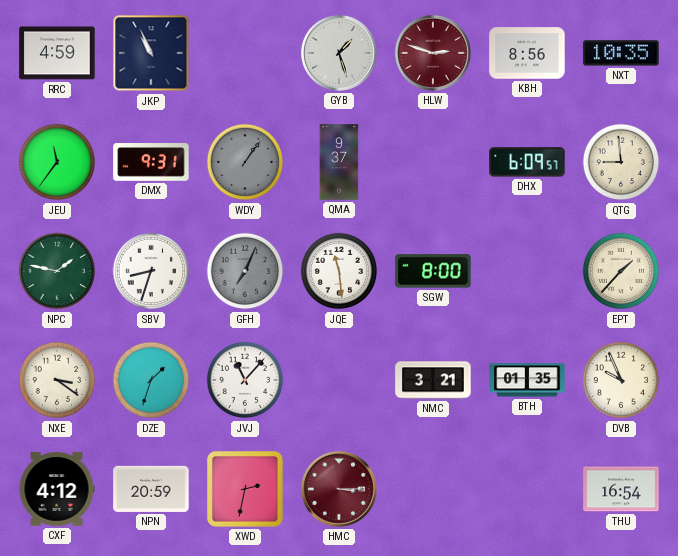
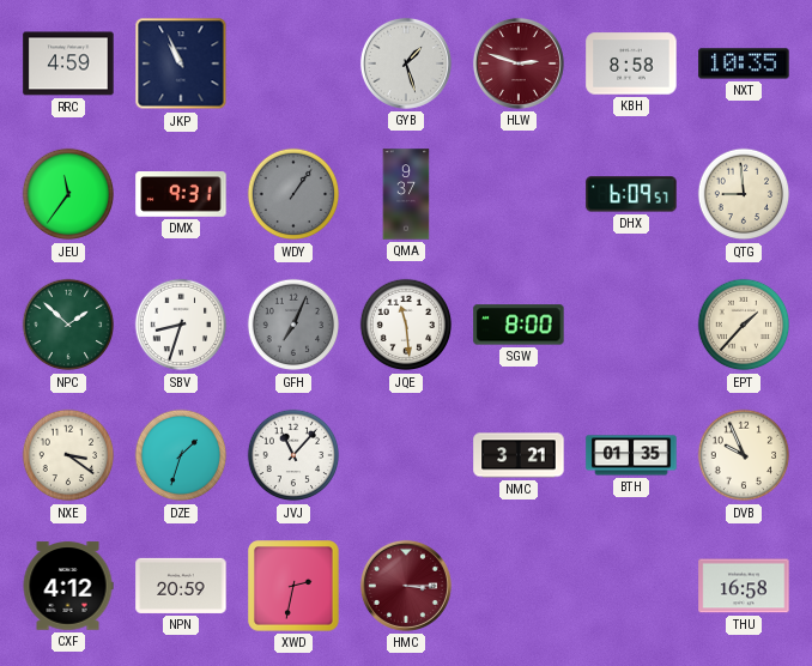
KBH: 8:56 -> 8:58
NPC: 1:47 -> 1:52
THU: 16:54 -> 16:58
